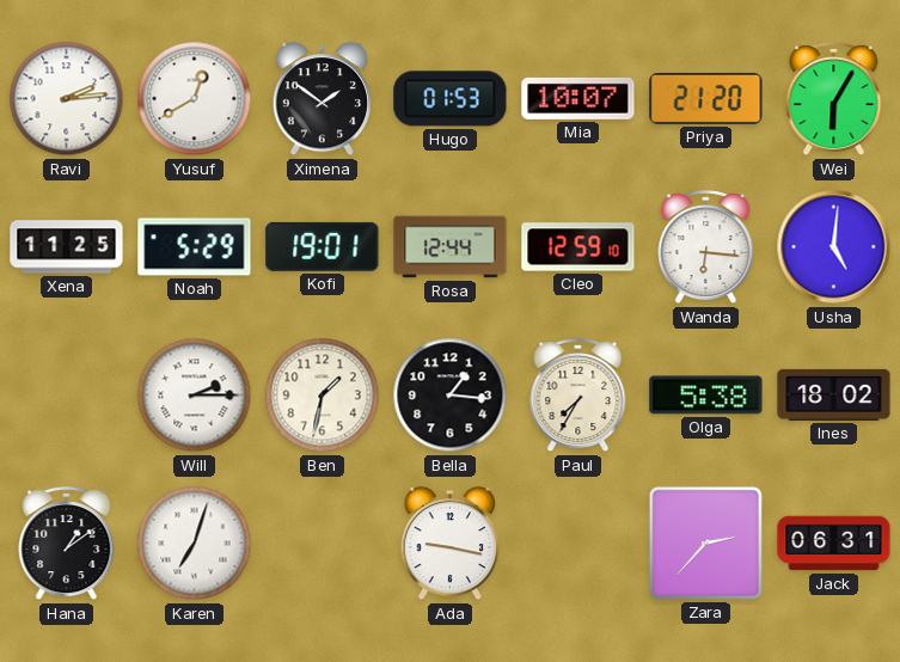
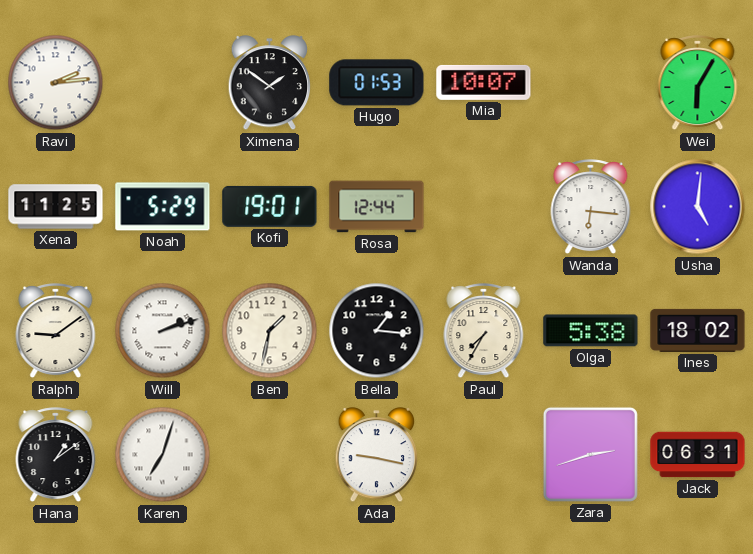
Yusuf: 12:40 -> none
Priya: 21:20 -> none
Cleo: 12:59 -> none
Ralph: none -> 9:09
Will: 2:15 -> 2:12
Zara: 2:37 -> 2:42
